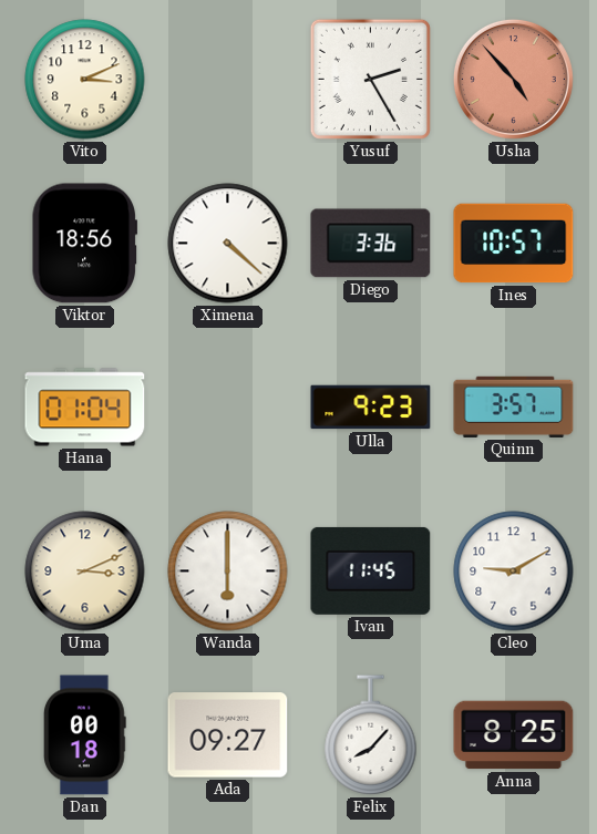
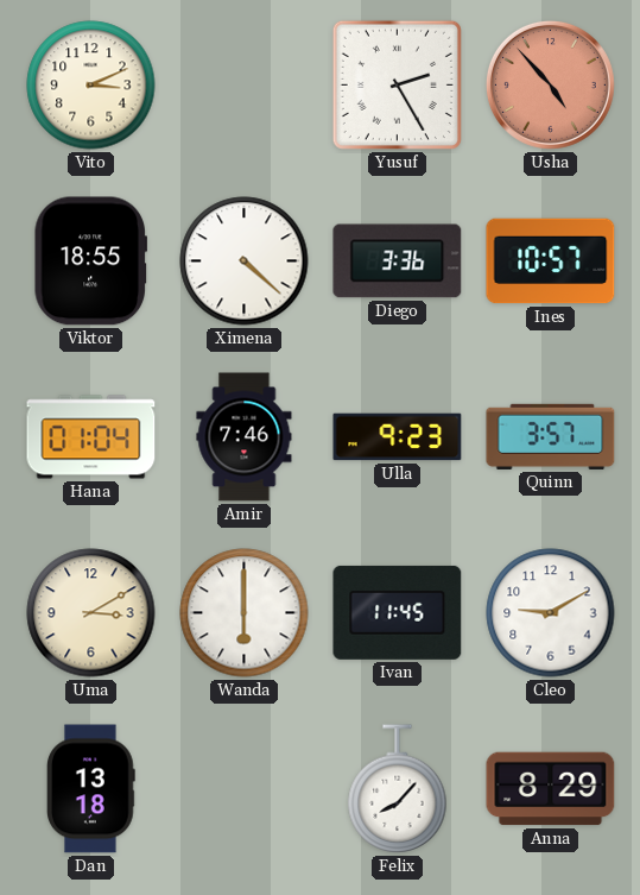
Viktor: 18:56 -> 18:55
Amir: none -> 7:46
Uma: 3:11 -> 3:10
Dan: 00:18 -> 13:18
Ada: 09:27 -> none
Anna: 8:25 -> 8:29
